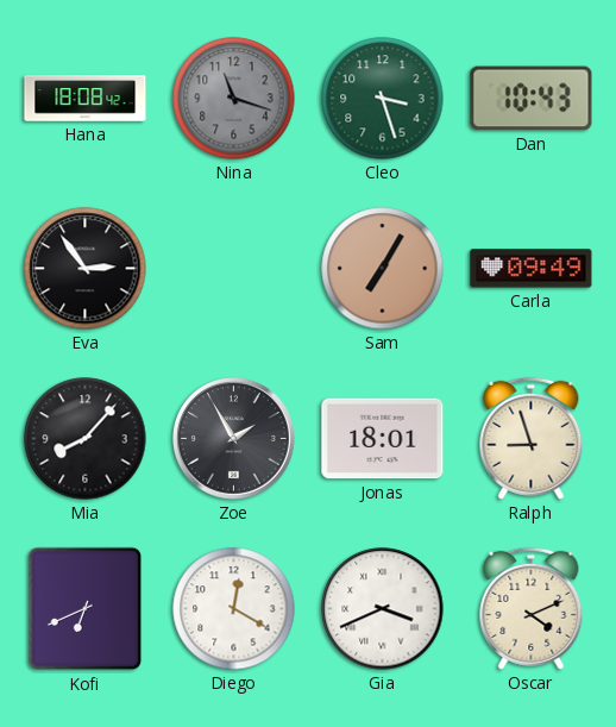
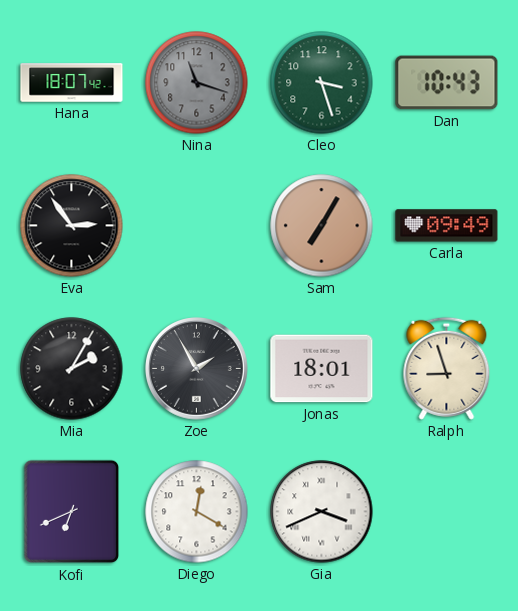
Hana: 18:08 -> 18:07
Mia: 8:07 -> 2:05
Oscar: 4:11 -> none
